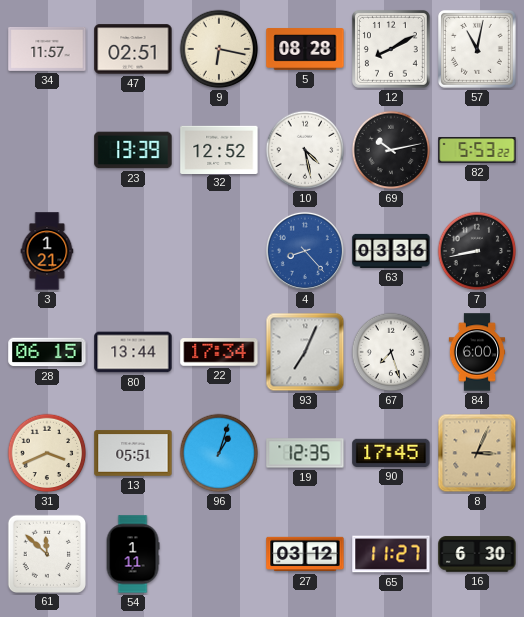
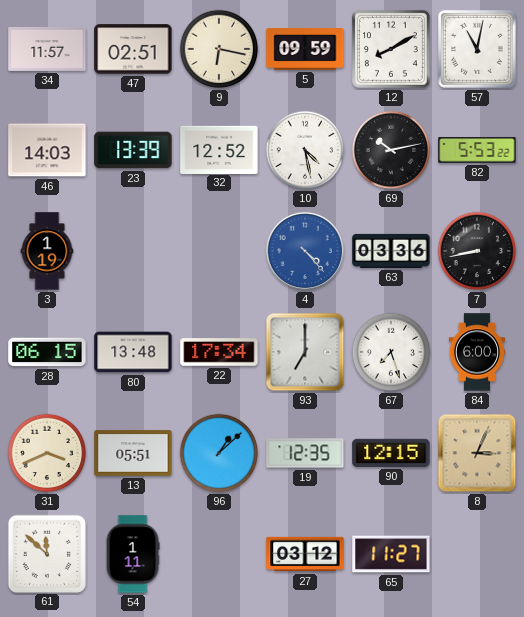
5: 08:28 -> 09:59
46: none -> 14:03
3: 1:21 -> 1:19
4: 8:23 -> 4:23
80: 13:44 -> 13:48
93: 7:04 -> 7:00
96: 1:03 -> 1:08
90: 17:45 -> 12:15
16: 6:30 -> none
